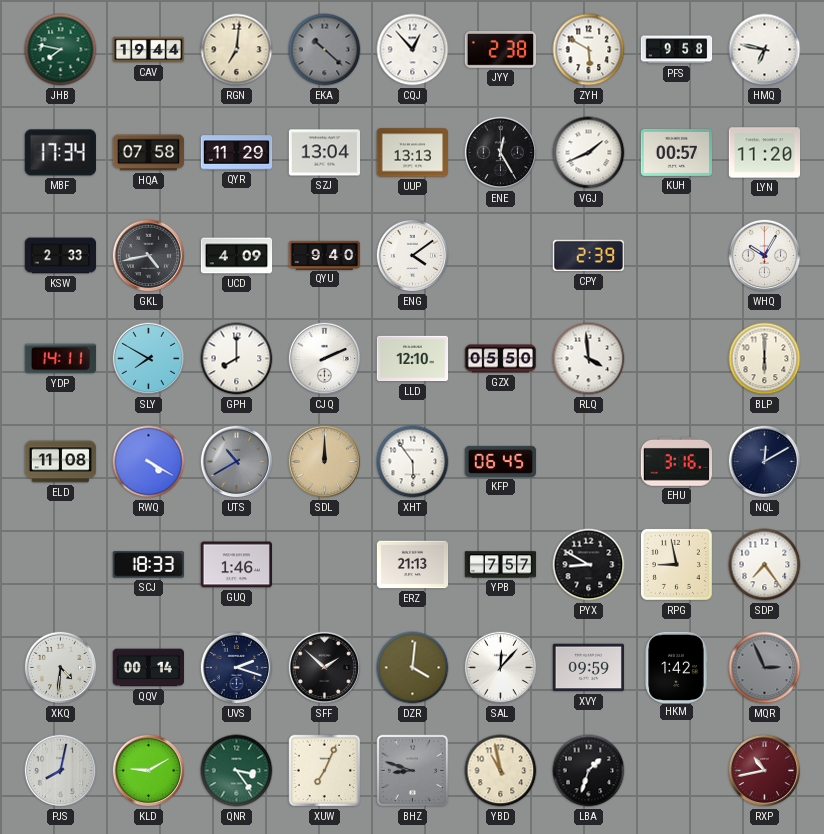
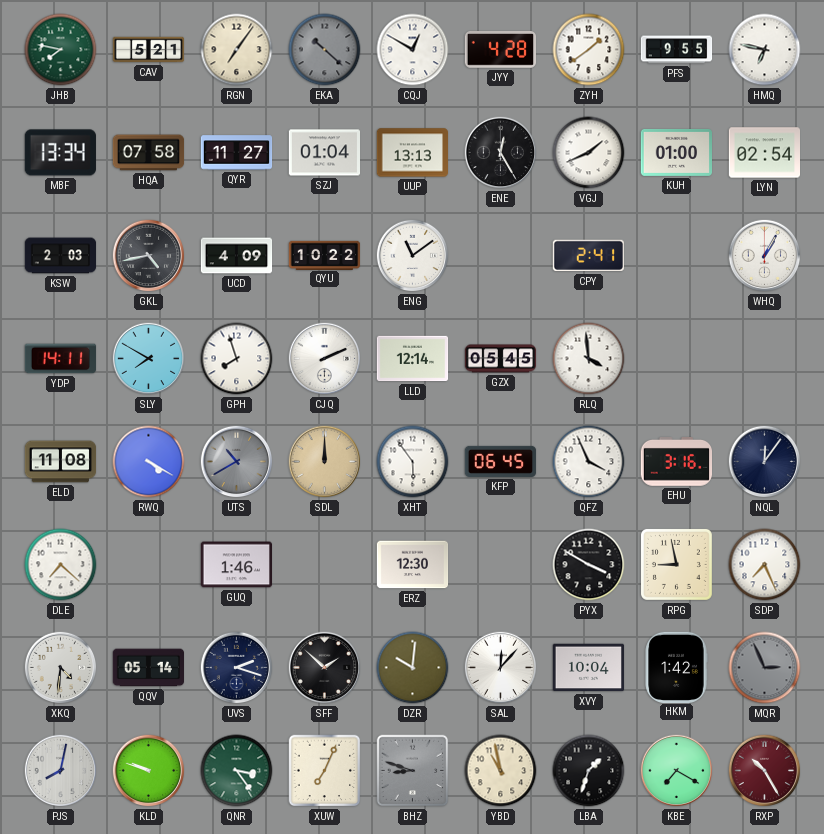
CAV: 19:44 -> 5:21
RGN: 7:01 -> 7:06
CQJ: 12:53 -> 12:50
JYY: 2:38 -> 4:28
ZYH: 5:50 -> 1:39
PFS: 9:58 -> 9:55
MBF: 17:34 -> 13:34
QYR: 11:29 -> 11:27
SZJ: 13:04 -> 01:04
KUH: 00:57 -> 01:00
LYN: 11:20 -> 02:54
KSW: 2:33 -> 2:03
QYU: 9:40 -> 10:22
ENG: 4:09 -> 11:09
CPY: 2:39 -> 2:41
WHQ: 10:05 -> 1:05
GPH: 8:00 -> 7:57
LLD: 12:10 -> 12:14
GZX: 05:50 -> 05:45
BLP: 6:00 -> none
QFZ: none -> 3:56
NQL: 12:10 -> 12:06
DLE: none -> 7:22
SCJ: 18:33 -> none
ERZ: 21:13 -> 12:30
YPB: 7:57 -> none
PYX: 8:50 -> 3:50
SDP: 7:24 -> 7:26
QQV: 00:14 -> 05:14
DZR: 4:01 -> 10:01
XVY: 09:59 -> 10:04
KLD: 9:10 -> 9:48
KBE: none -> 7:20
RXP: 10:43 -> 10:25
